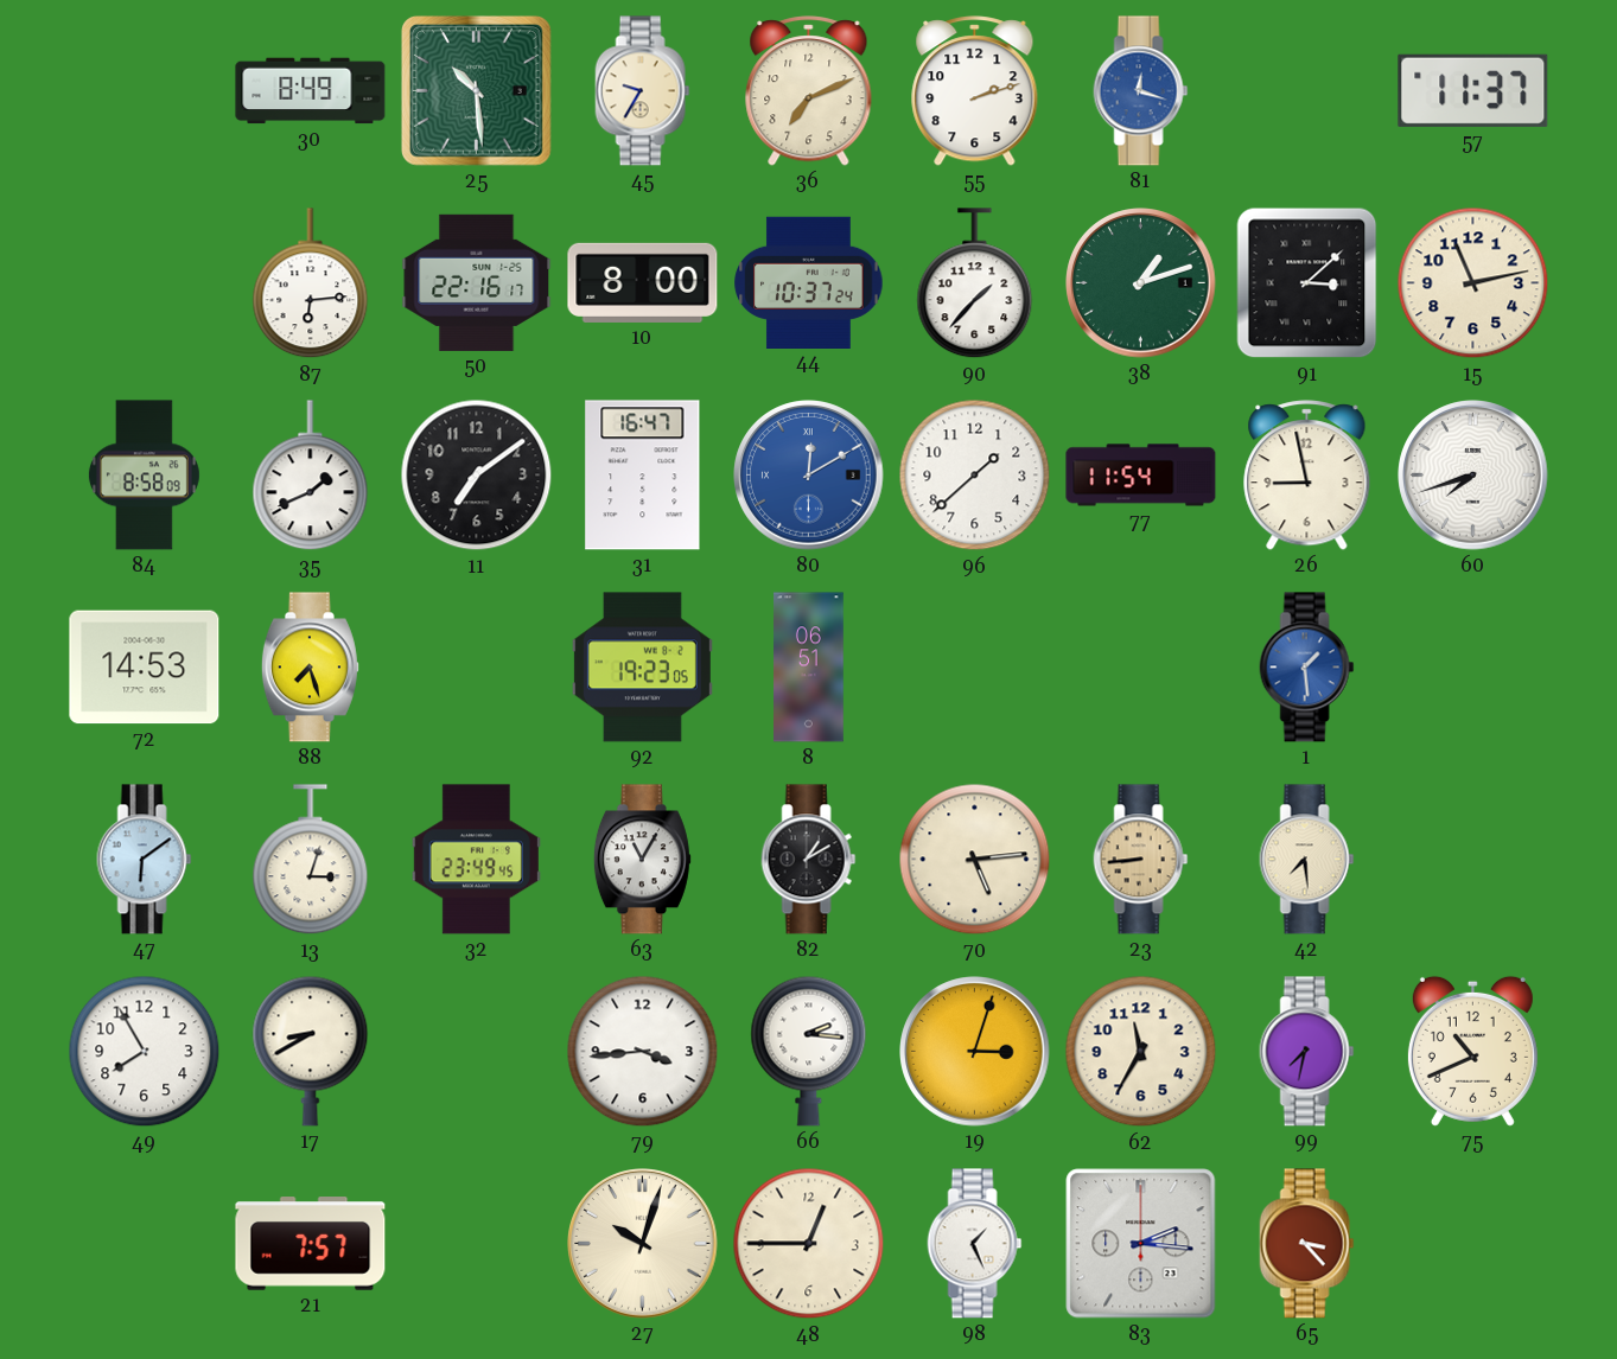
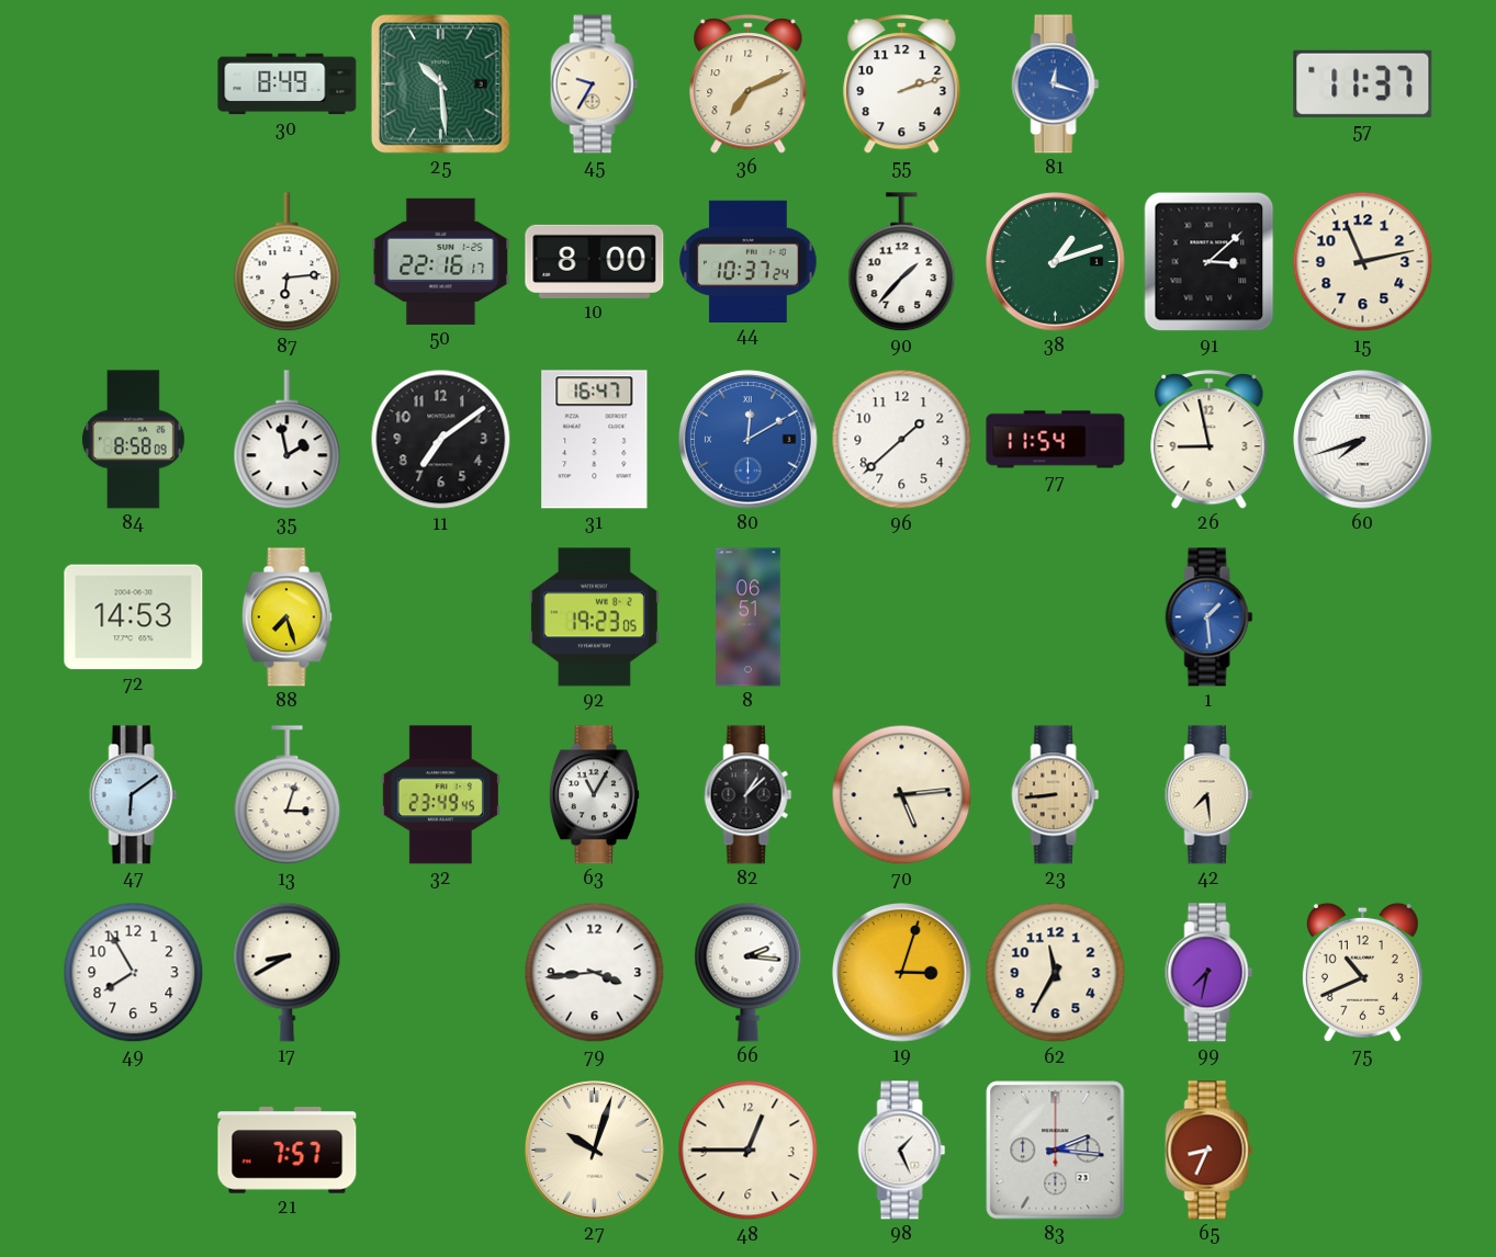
35: 1:41 -> 1:58
82: 1:10 -> 1:08
65: 3:23 -> 8:34
